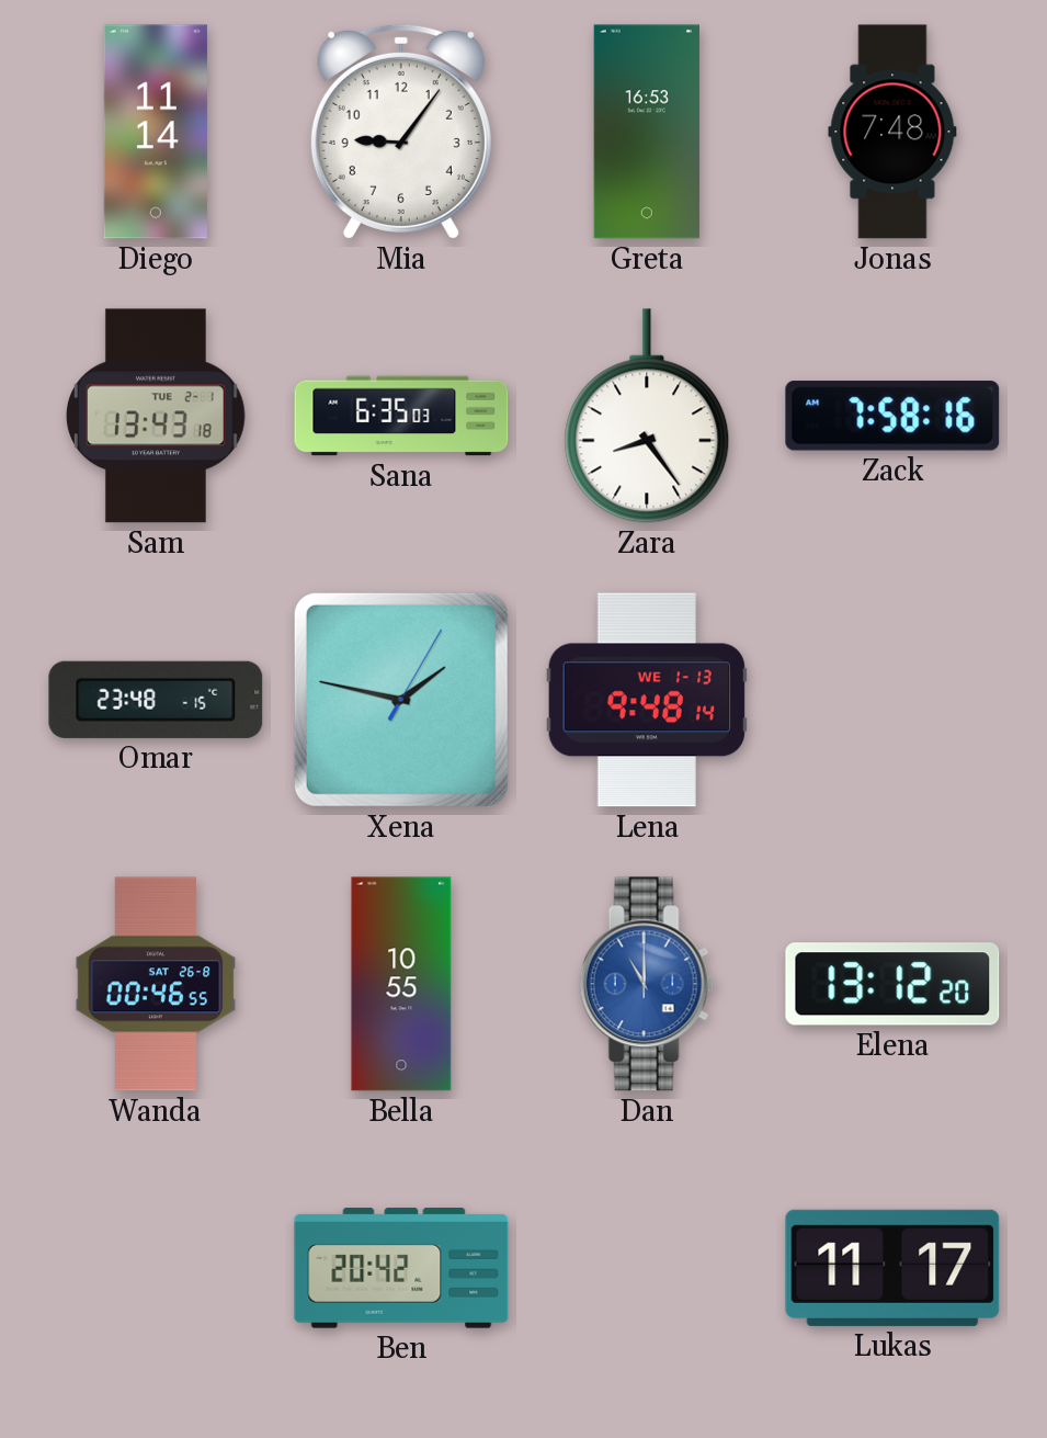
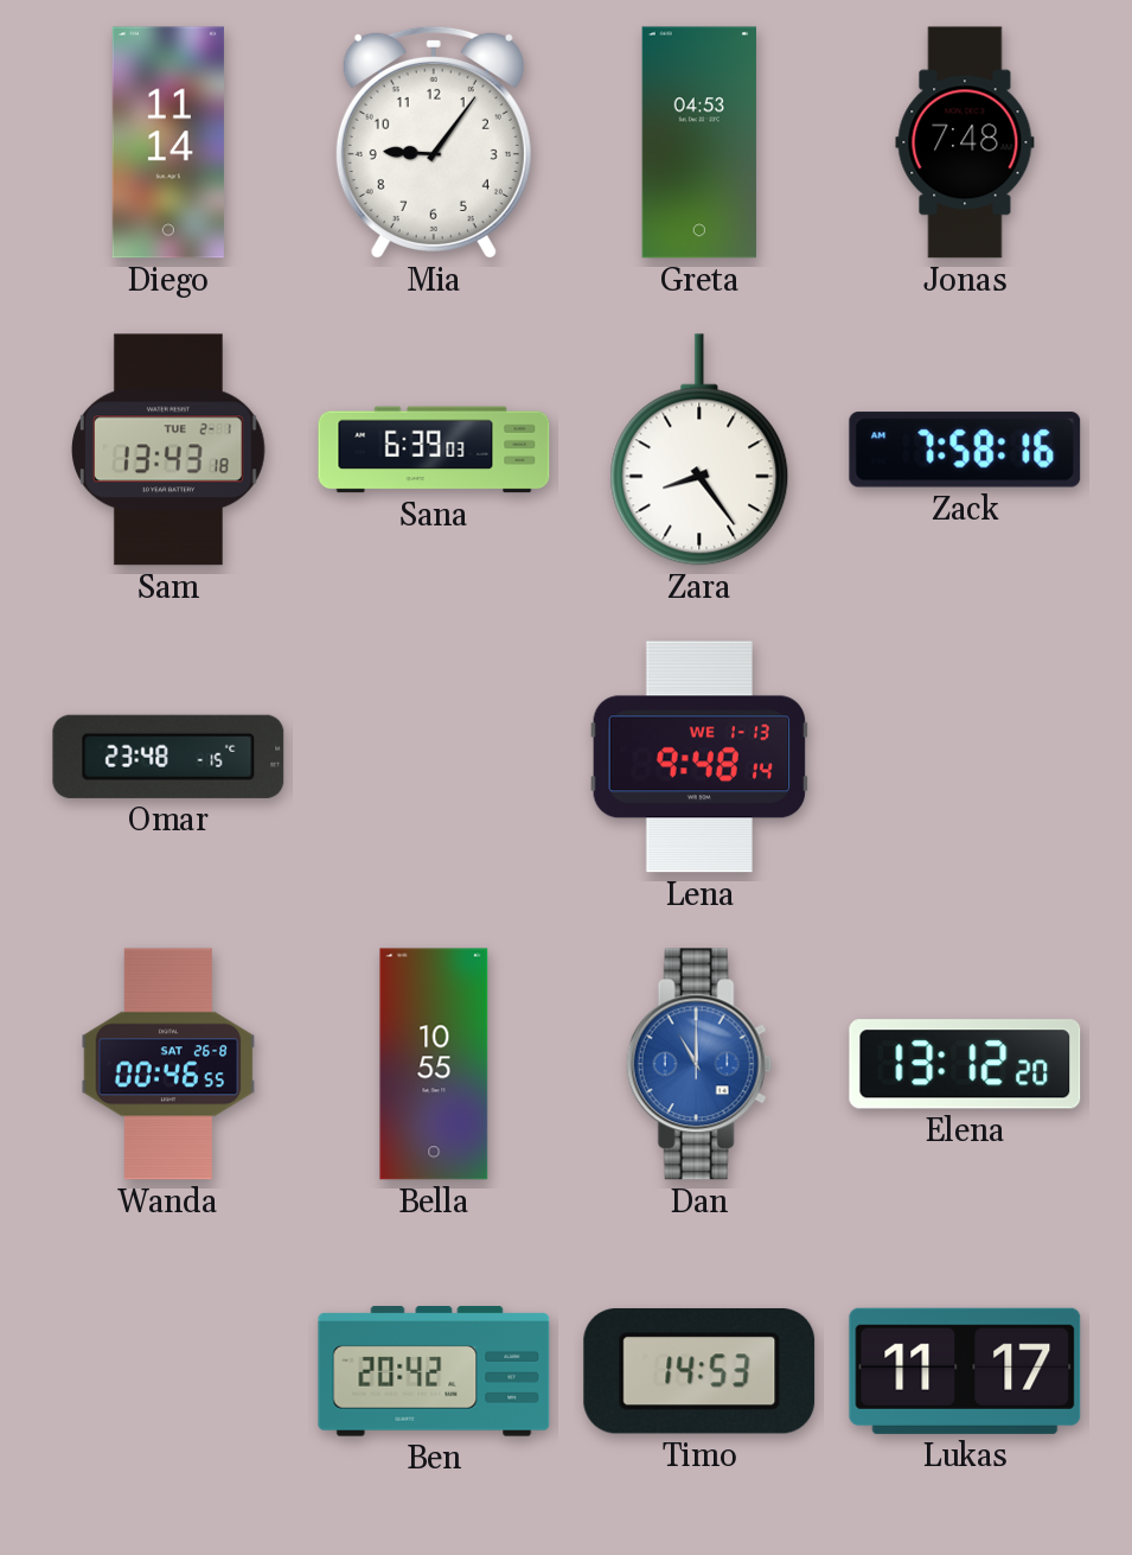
Greta: 16:53 -> 04:53
Sana: 6:35 -> 6:39
Xena: 1:47 -> none
Timo: none -> 14:53
